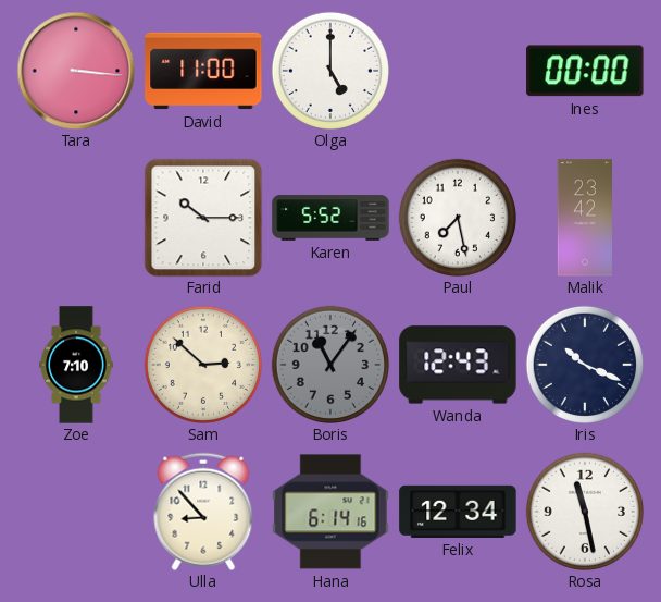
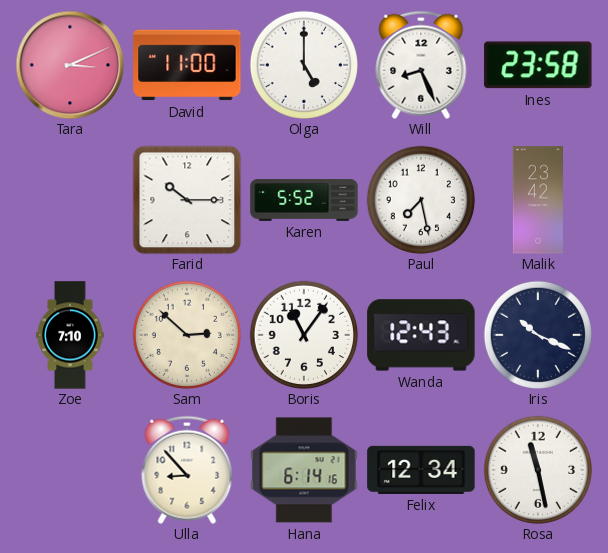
Tara: 3:16 -> 3:11
Will: none -> 8:26
Ines: 00:00 -> 23:58
Boris dial: grey -> white
